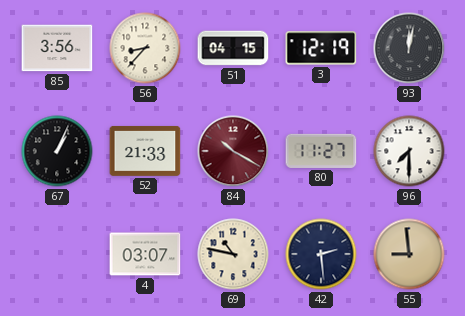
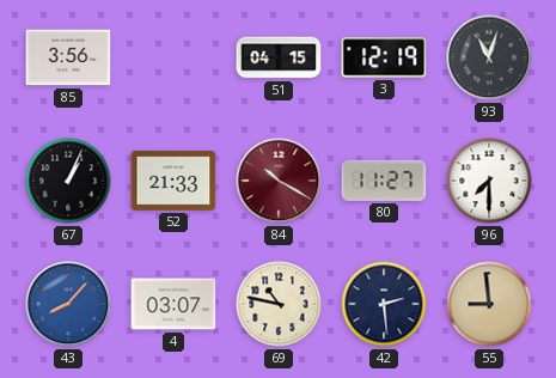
56: 8:37 -> none
93: 12:02 -> 11:03
43: none -> 8:07
